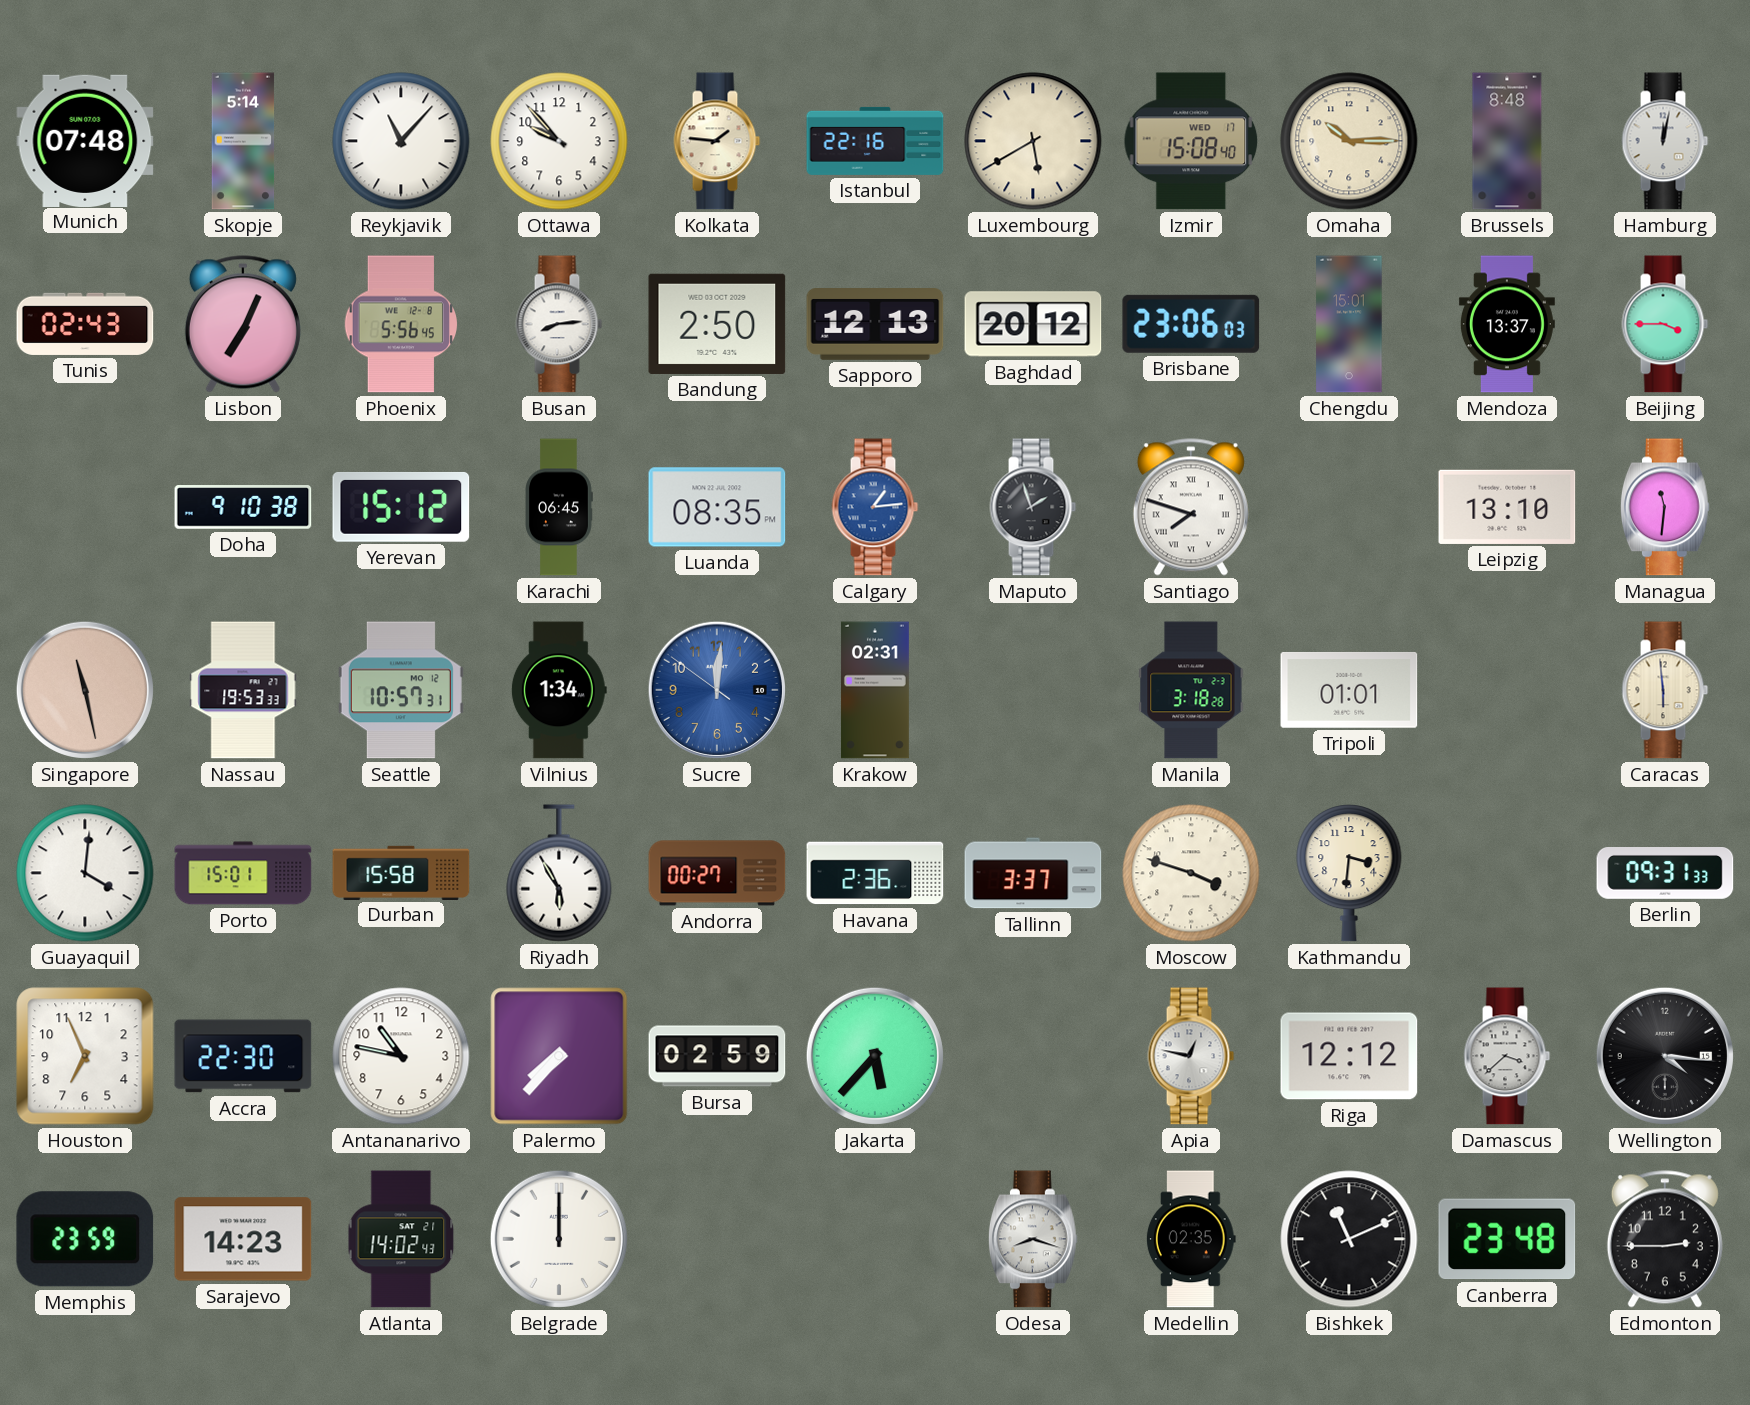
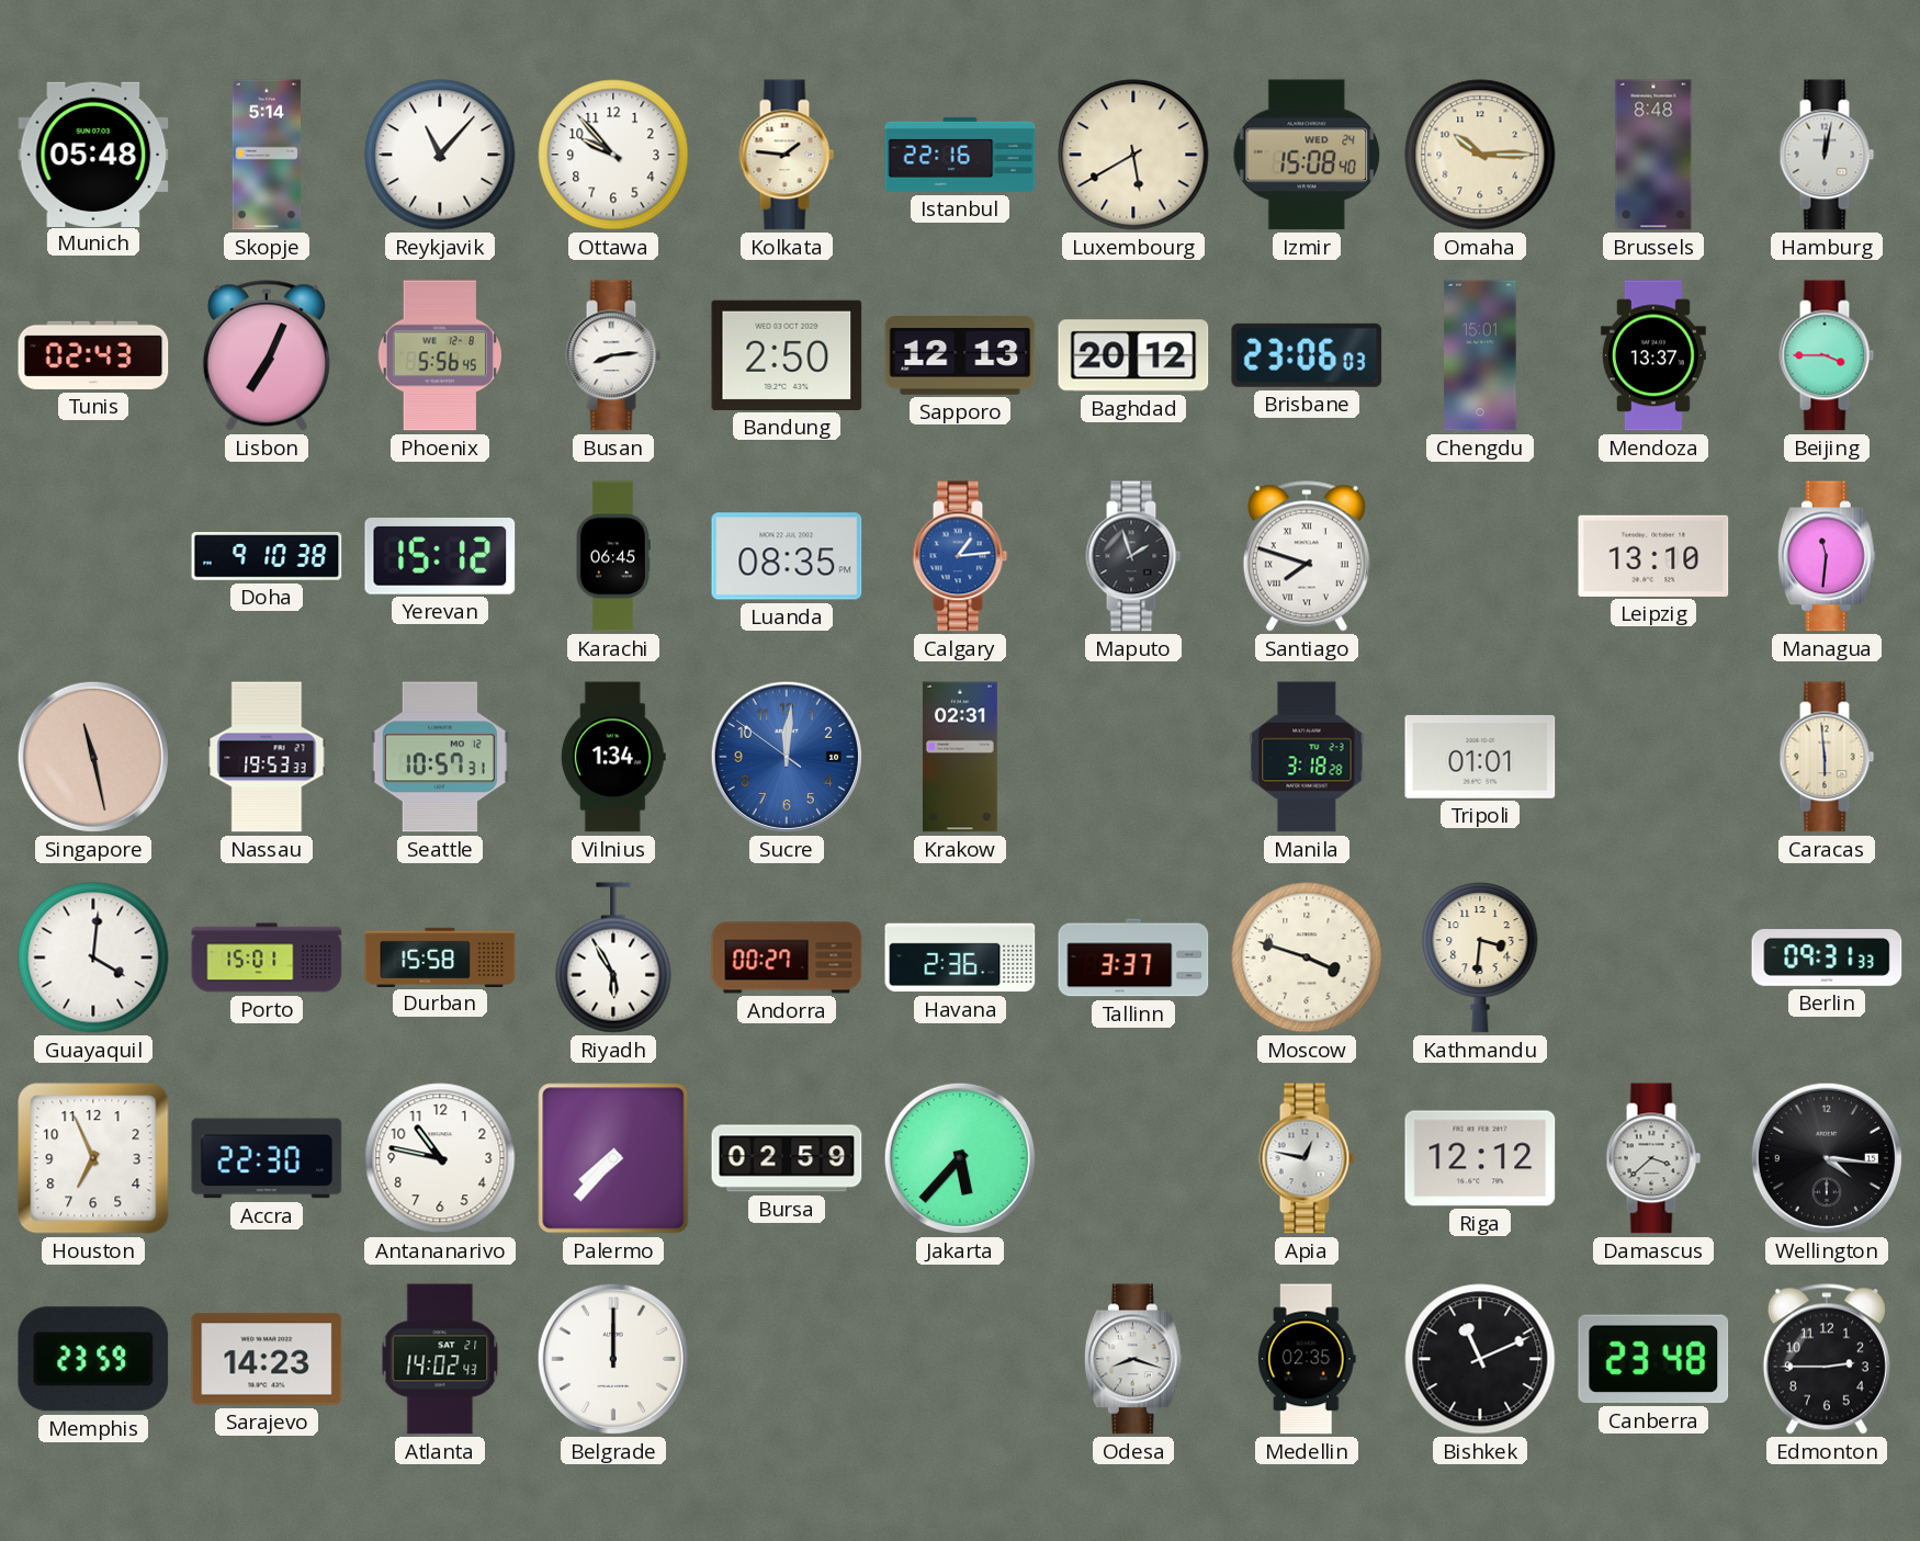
Munich: 07:48 -> 05:48
Izmir date: WED 17 -> WED 24
